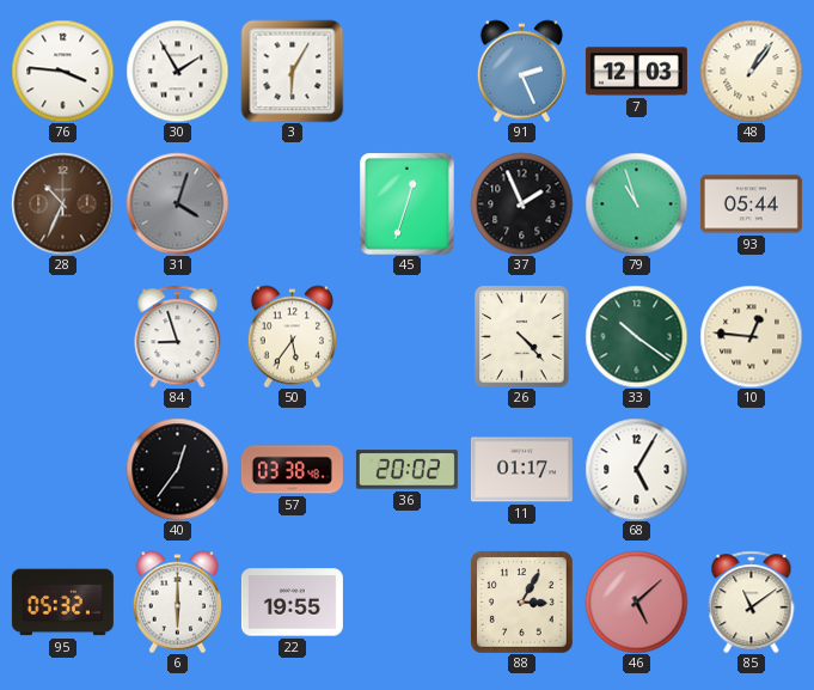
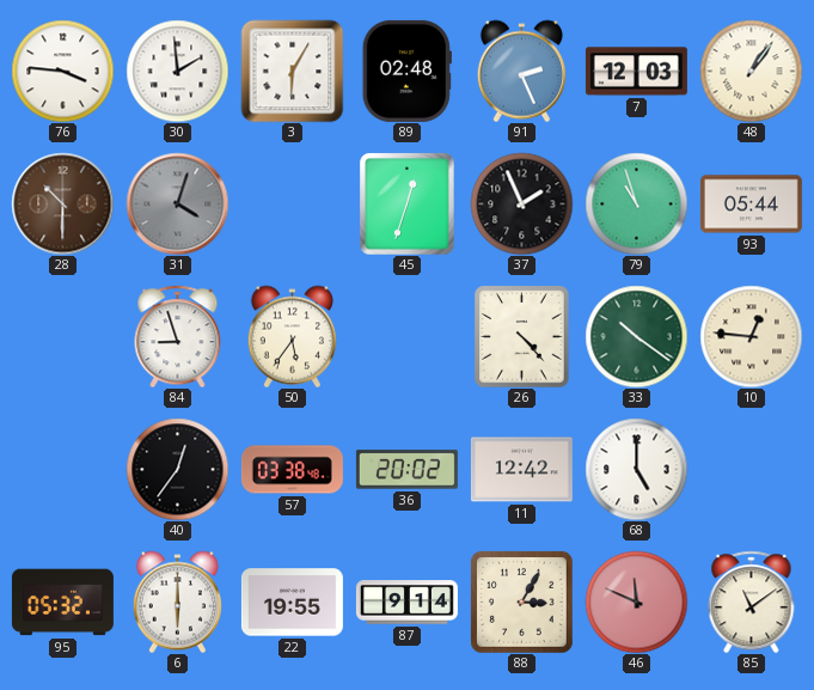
30: 1:55 -> 1:59
89: none -> 02:48
28: 10:34 -> 10:30
11: 01:17 -> 12:42
68: 5:05 -> 5:00
87: none -> 9:14
46: 5:08 -> 11:49
